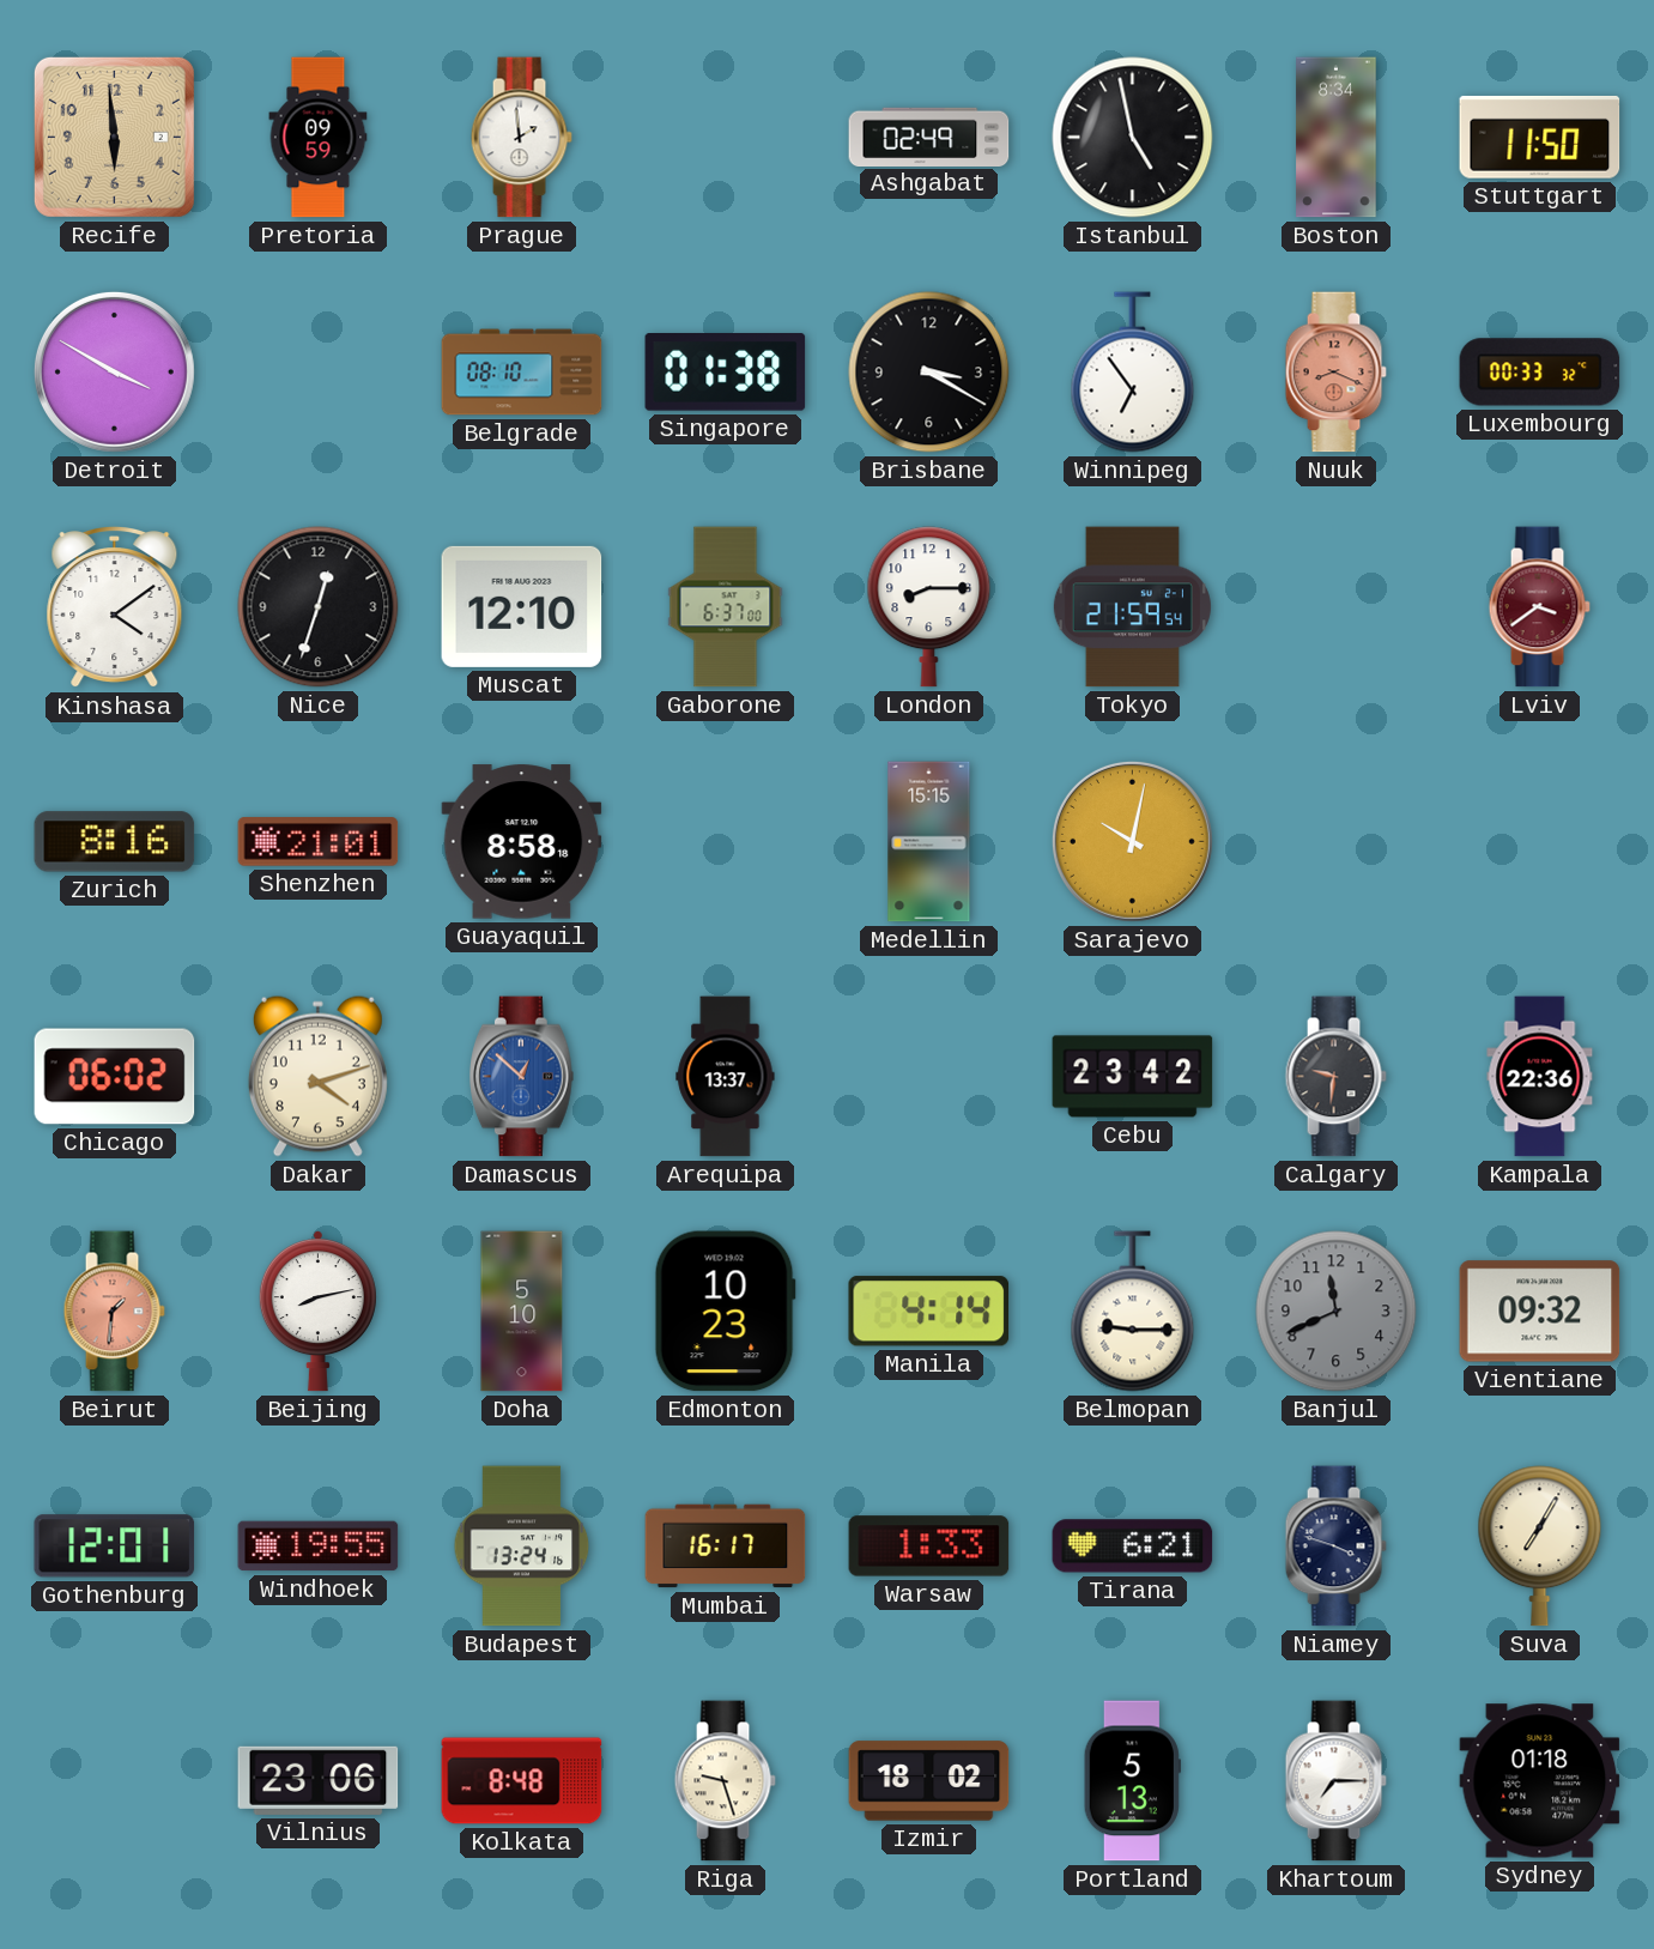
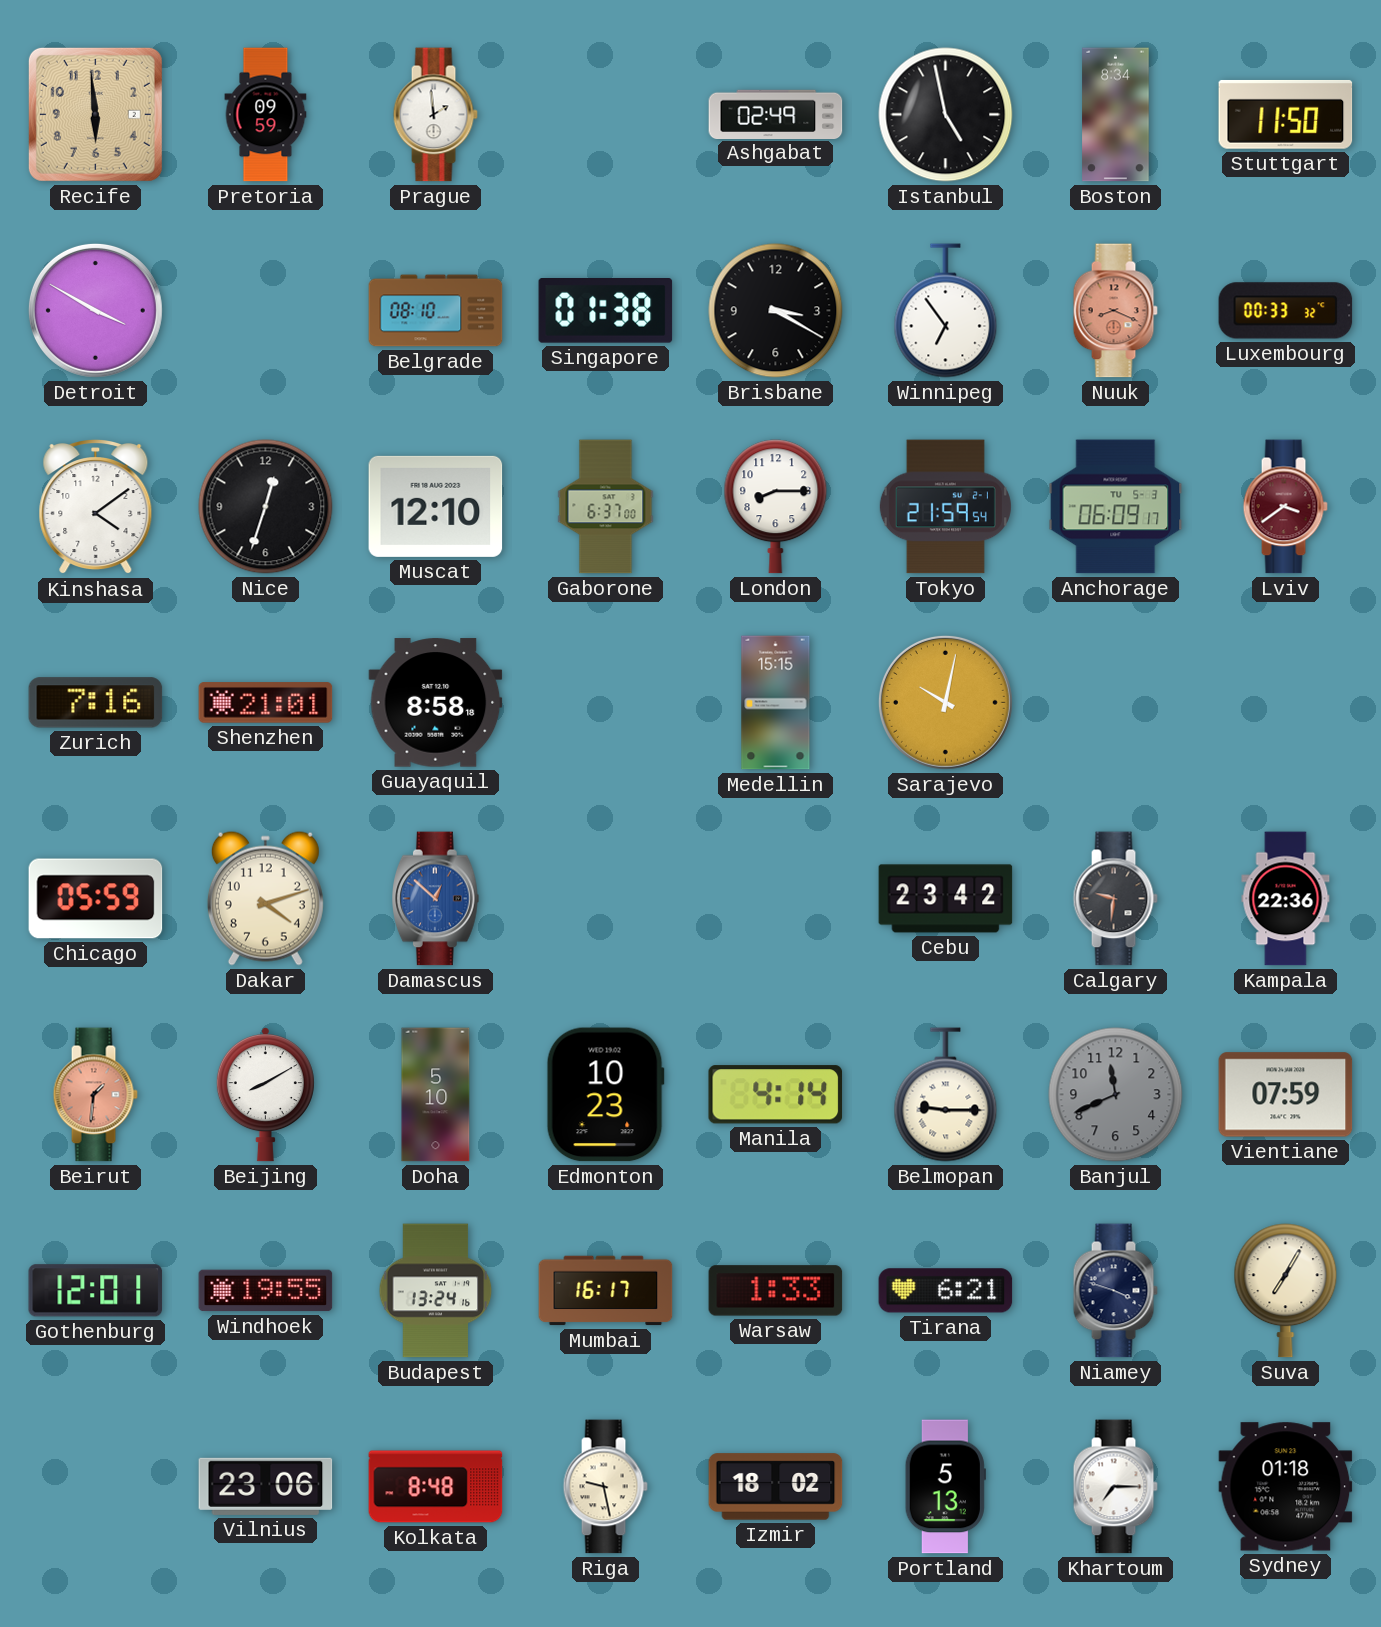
Anchorage: none -> 06:09
Zurich: 8:16 -> 7:16
Chicago: 06:02 -> 05:59
Arequipa: 13:37 -> none
Beijing: 8:13 -> 8:10
Vientiane: 09:32 -> 07:59
Riga: 9:27 -> 9:28
